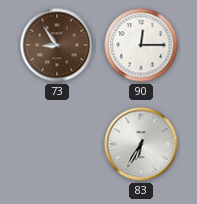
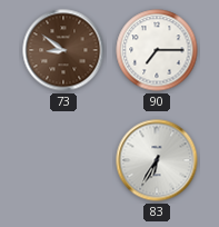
73: 8:54 -> 8:51
90: 12:15 -> 7:15
